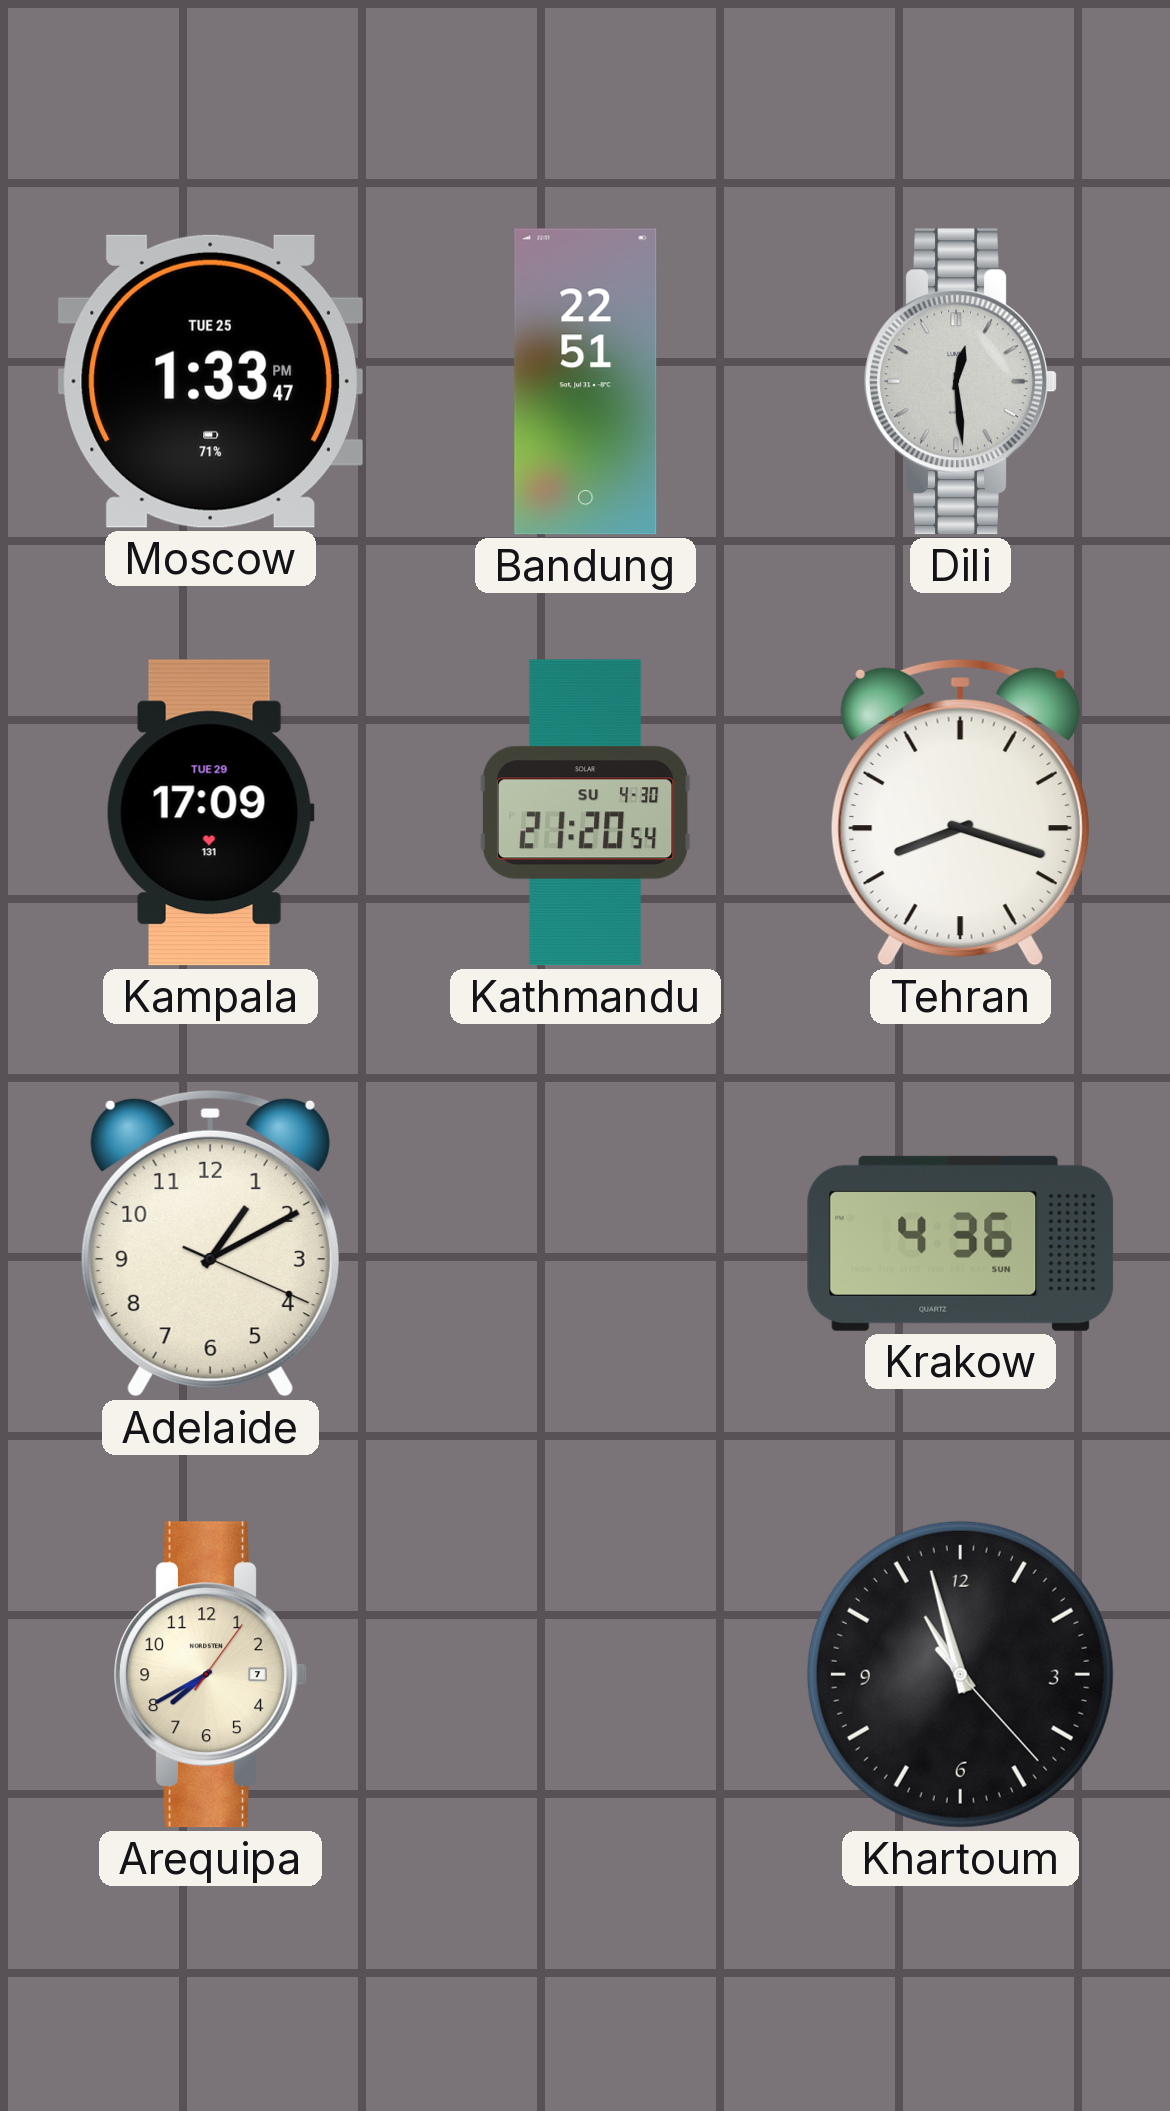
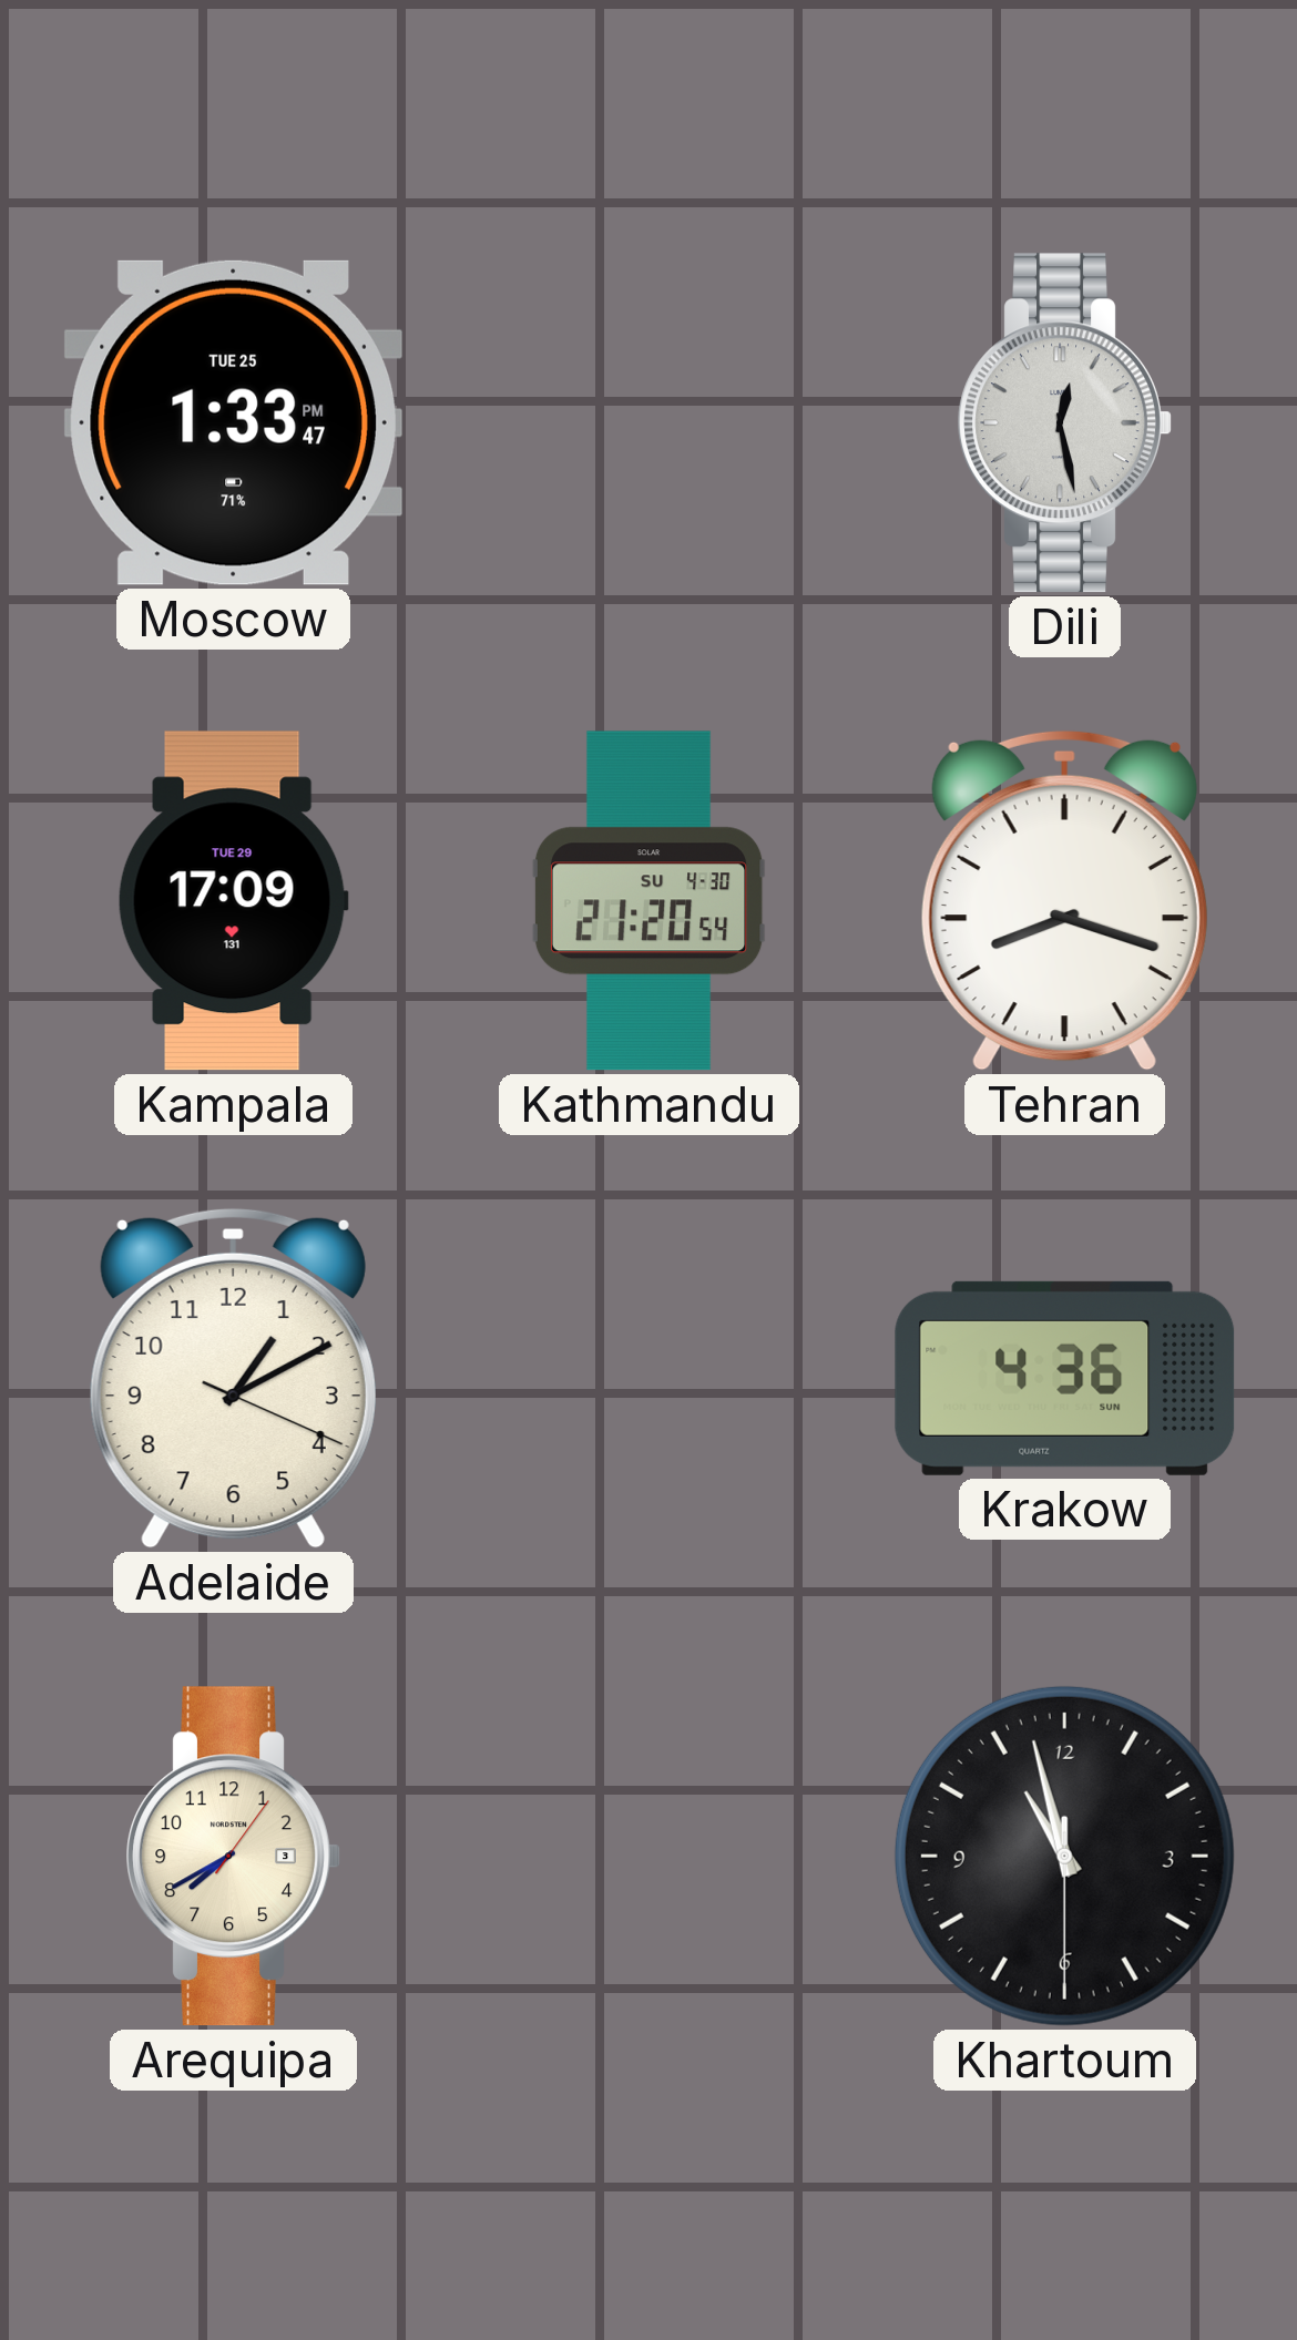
Bandung: 22:51 -> none
Dili: 12:29 -> 12:28
Arequipa date: 7 -> 3
Khartoum: 10:57:23 -> 10:57:30
